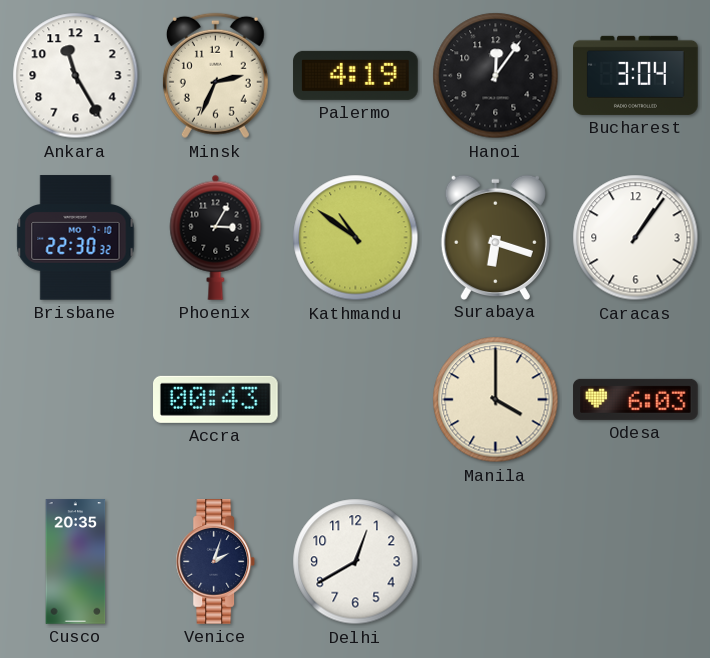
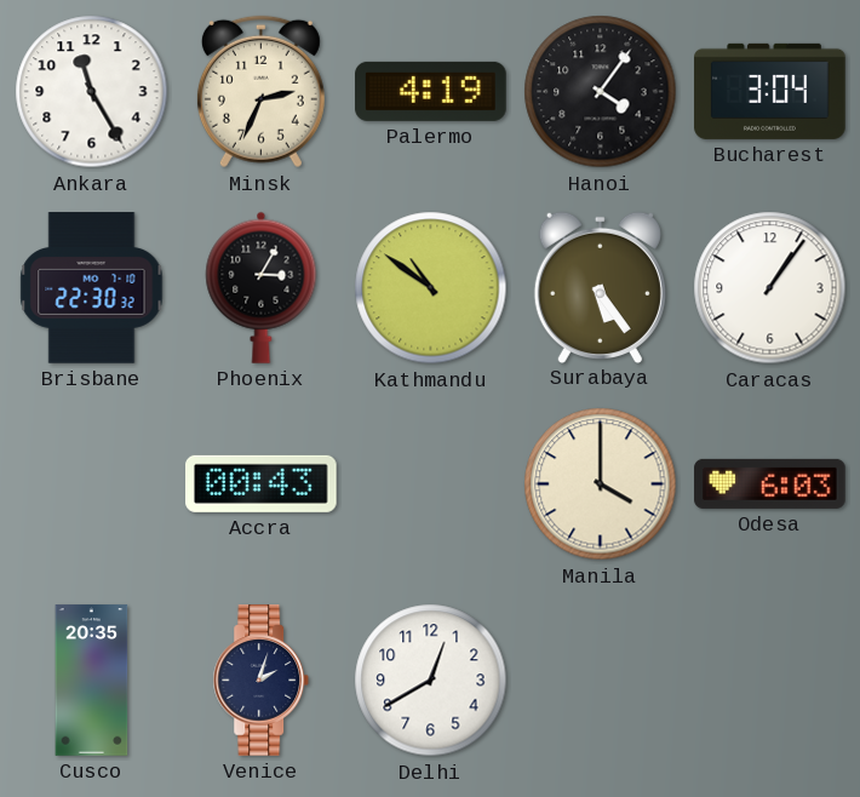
Hanoi: 12:06 -> 4:06
Surabaya: 6:18 -> 5:24
